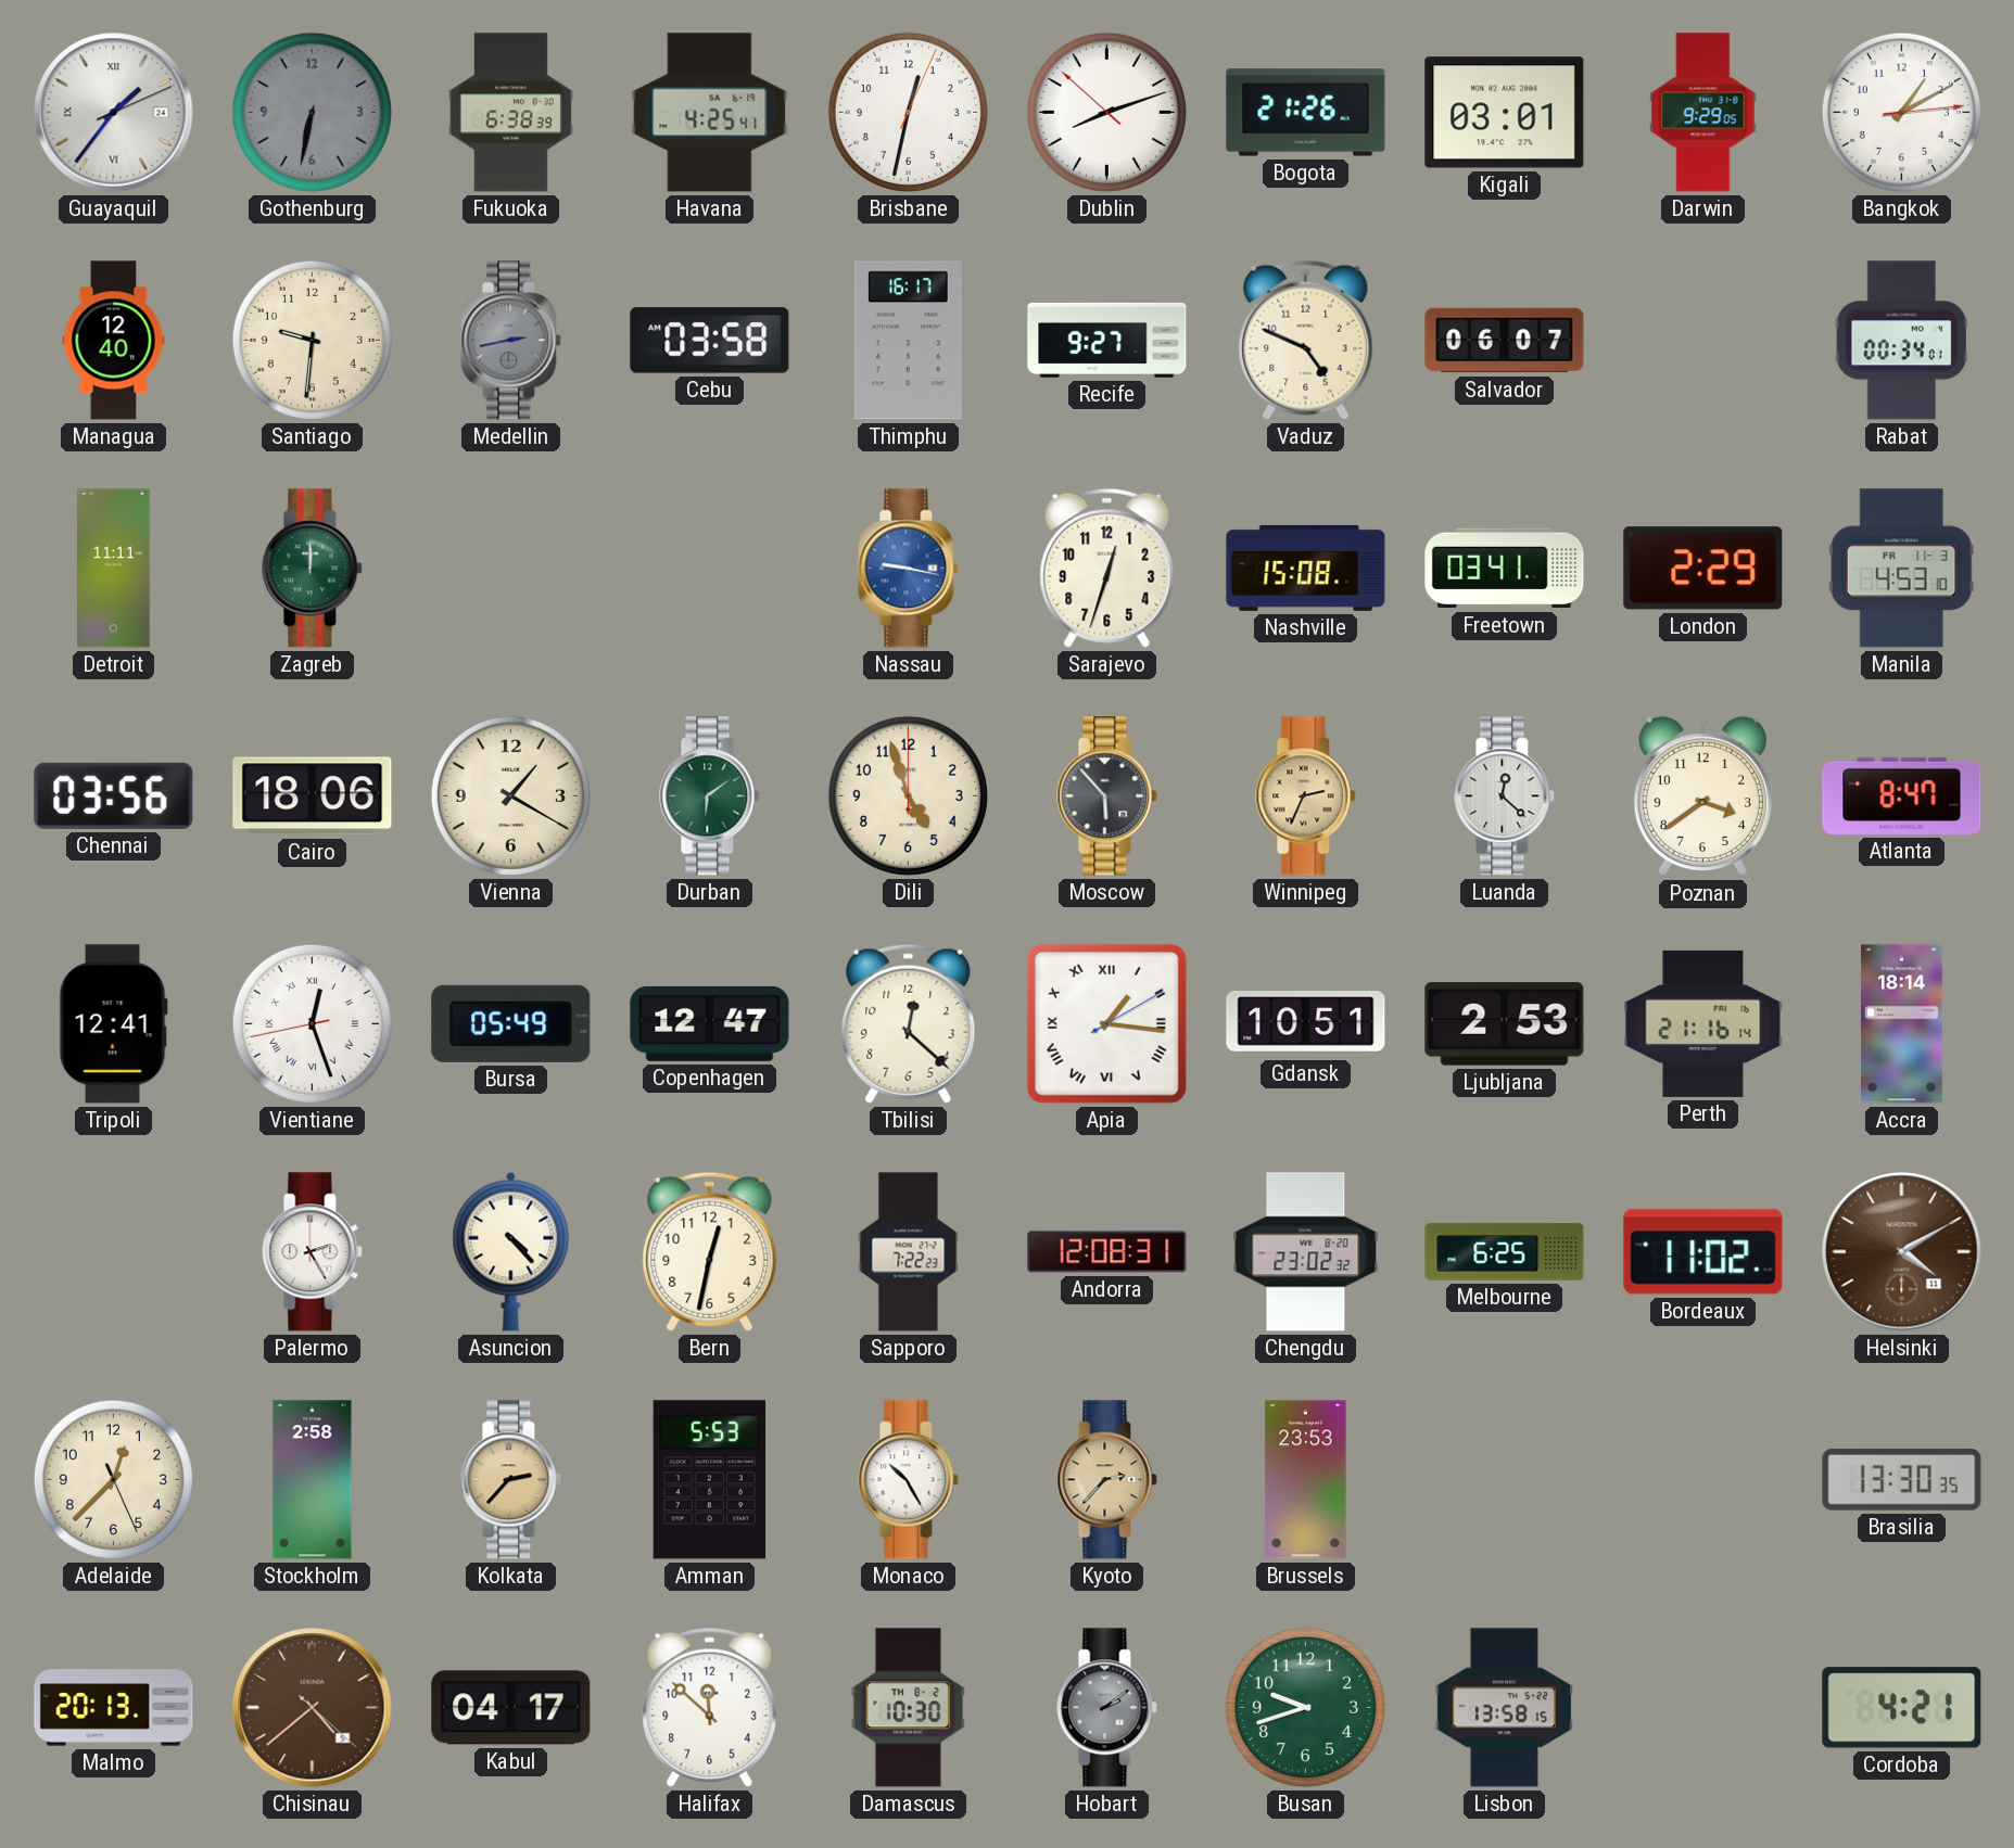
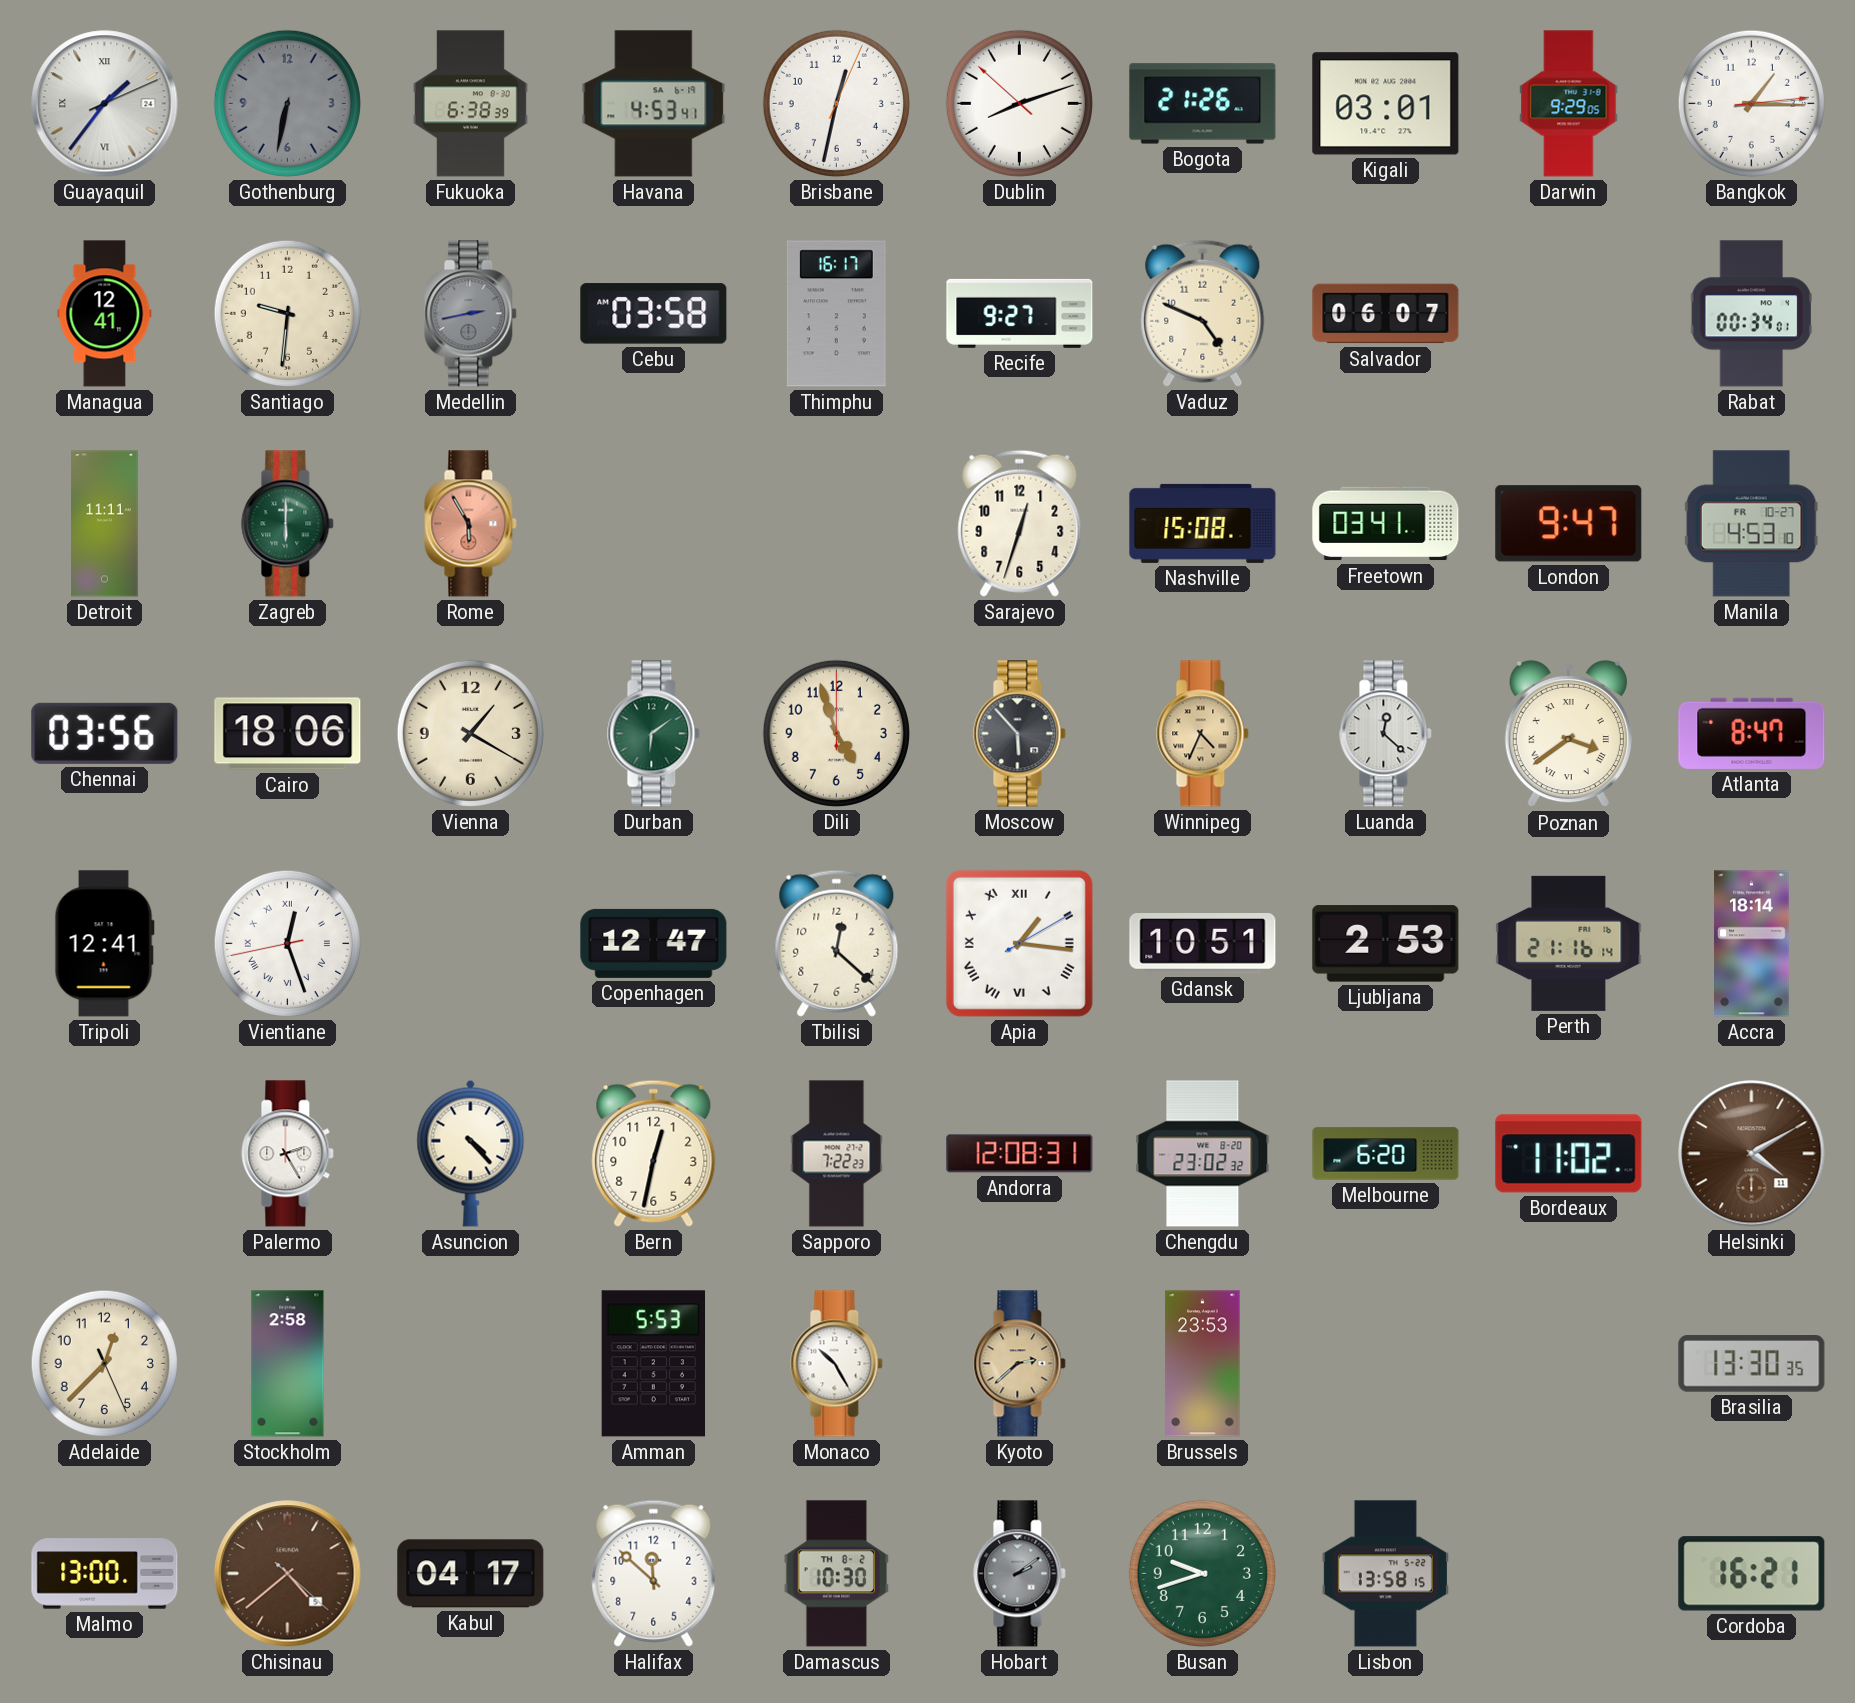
Havana: 4:25 -> 4:53
Bangkok: 1:10 -> 1:15
Managua: 12:40 -> 12:41
Zagreb: 12:00 -> 6:00
Rome: none -> 5:55
Nassau: 9:17 -> none
London: 2:29 -> 9:47
Manila date: FR 11-3 -> FR 10-27
Winnipeg: 2:34 -> 4:34
Poznan numerals: Arabic -> Roman
Bursa: 05:49 -> none
Melbourne: 6:25 -> 6:20
Kolkata: 2:37 -> none
Kyoto: 2:37 -> 2:38
Malmo: 20:13 -> 13:00
Cordoba: 4:21 -> 16:21
